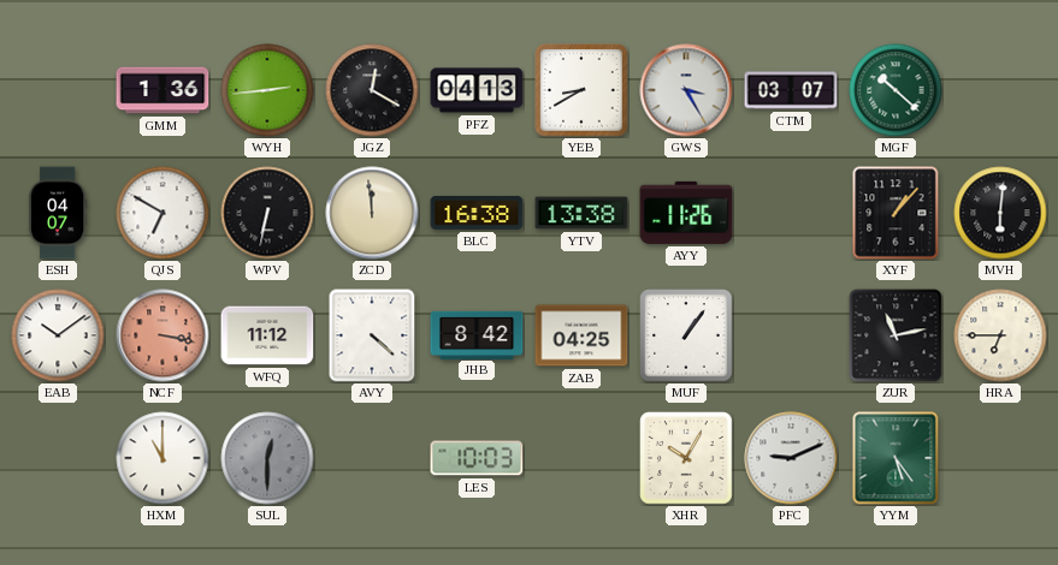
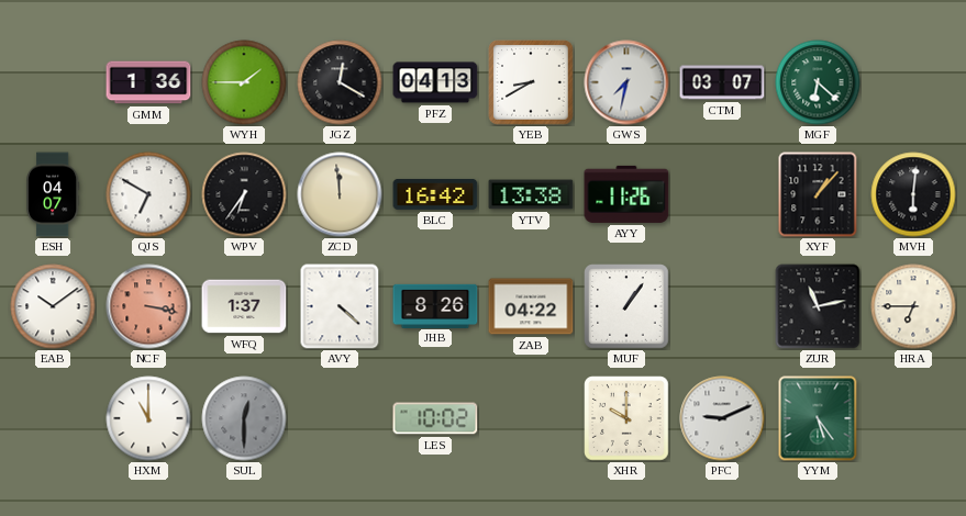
WYH: 2:44 -> 1:45
GWS: 3:25 -> 7:32
MGF: 10:22 -> 6:22
WPV: 6:32 -> 6:36
BLC: 16:38 -> 16:42
WFQ: 11:12 -> 1:37
JHB: 8:42 -> 8:26
ZAB: 04:25 -> 04:22
LES: 10:03 -> 10:02
XHR: 10:05 -> 10:00
